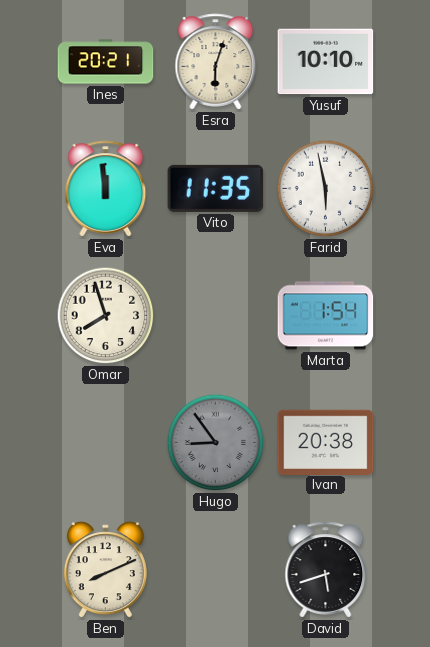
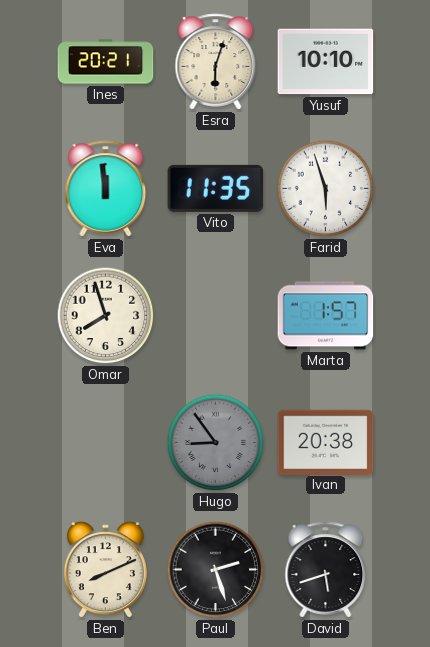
Farid: 5:58 -> 5:57
Marta: 1:54 -> 1:57
Paul: none -> 2:27
